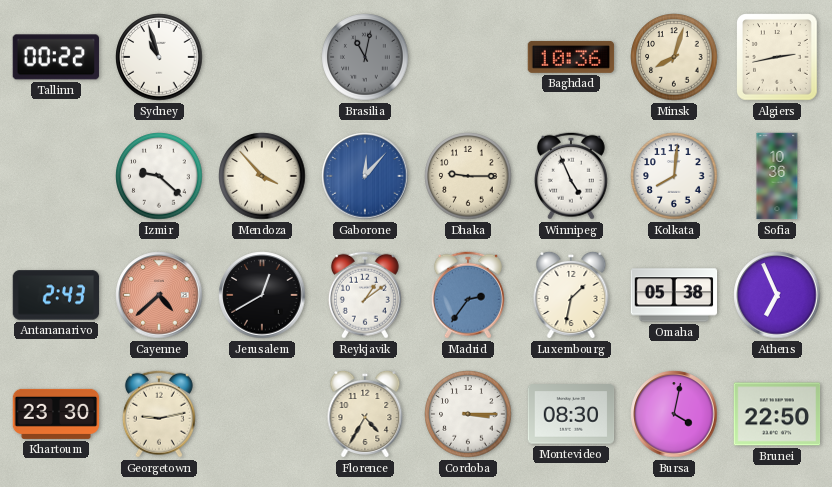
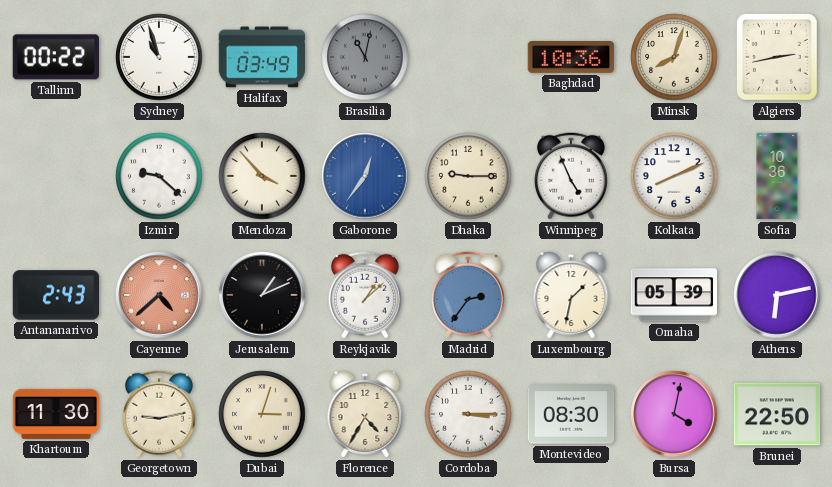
Halifax: none -> 03:49
Gaborone: 12:07 -> 12:36
Kolkata: 8:01 -> 8:11
Jerusalem: 12:40 -> 1:11
Reykjavik: 1:09 -> 1:08
Omaha: 05:38 -> 05:39
Athens: 6:56 -> 6:13
Khartoum: 23:30 -> 11:30
Dubai: none -> 3:03
